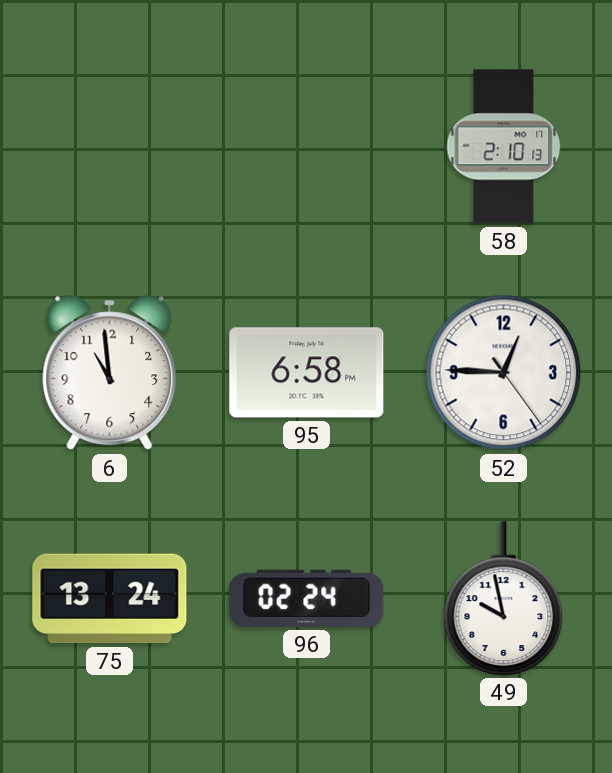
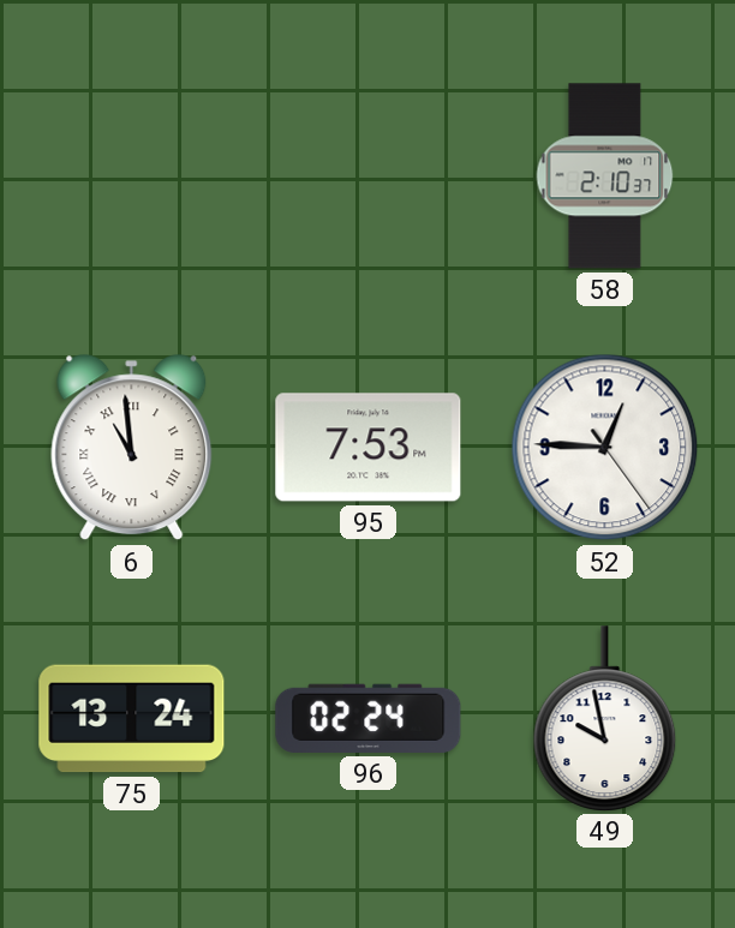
58: 2:10:13 -> 2:10:37
6 numerals: Arabic -> Roman
95: 6:58 -> 7:53
